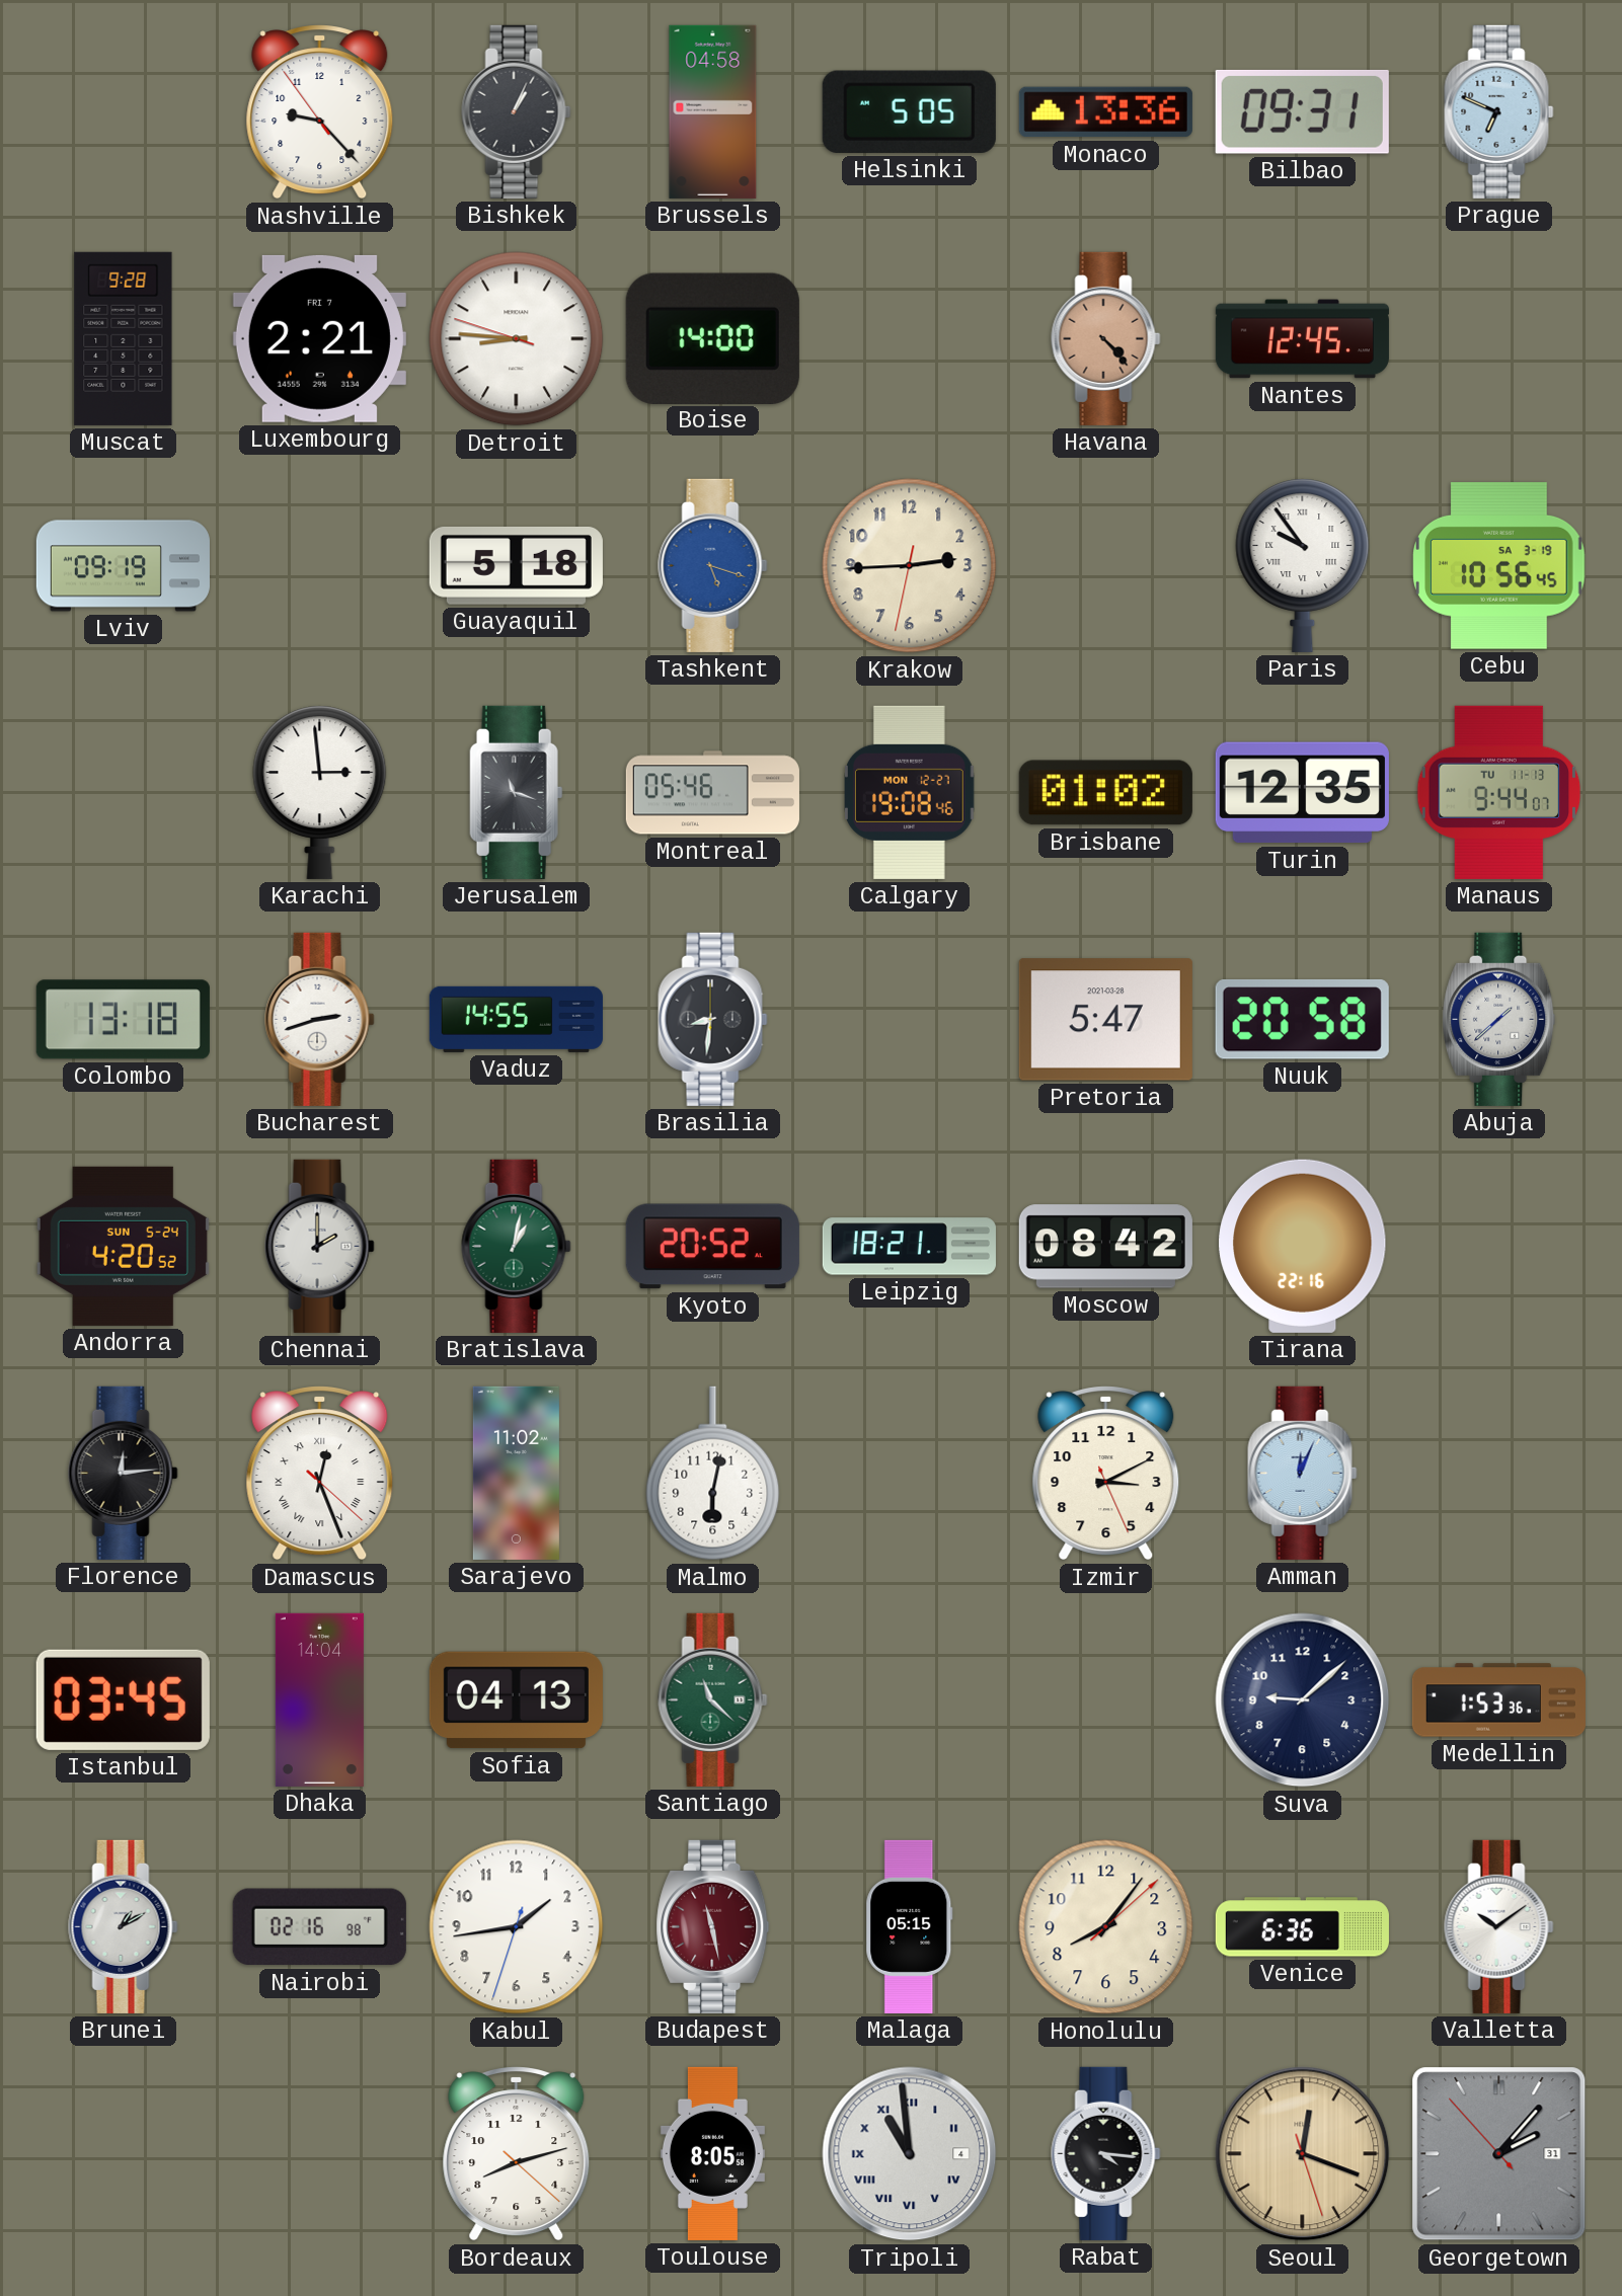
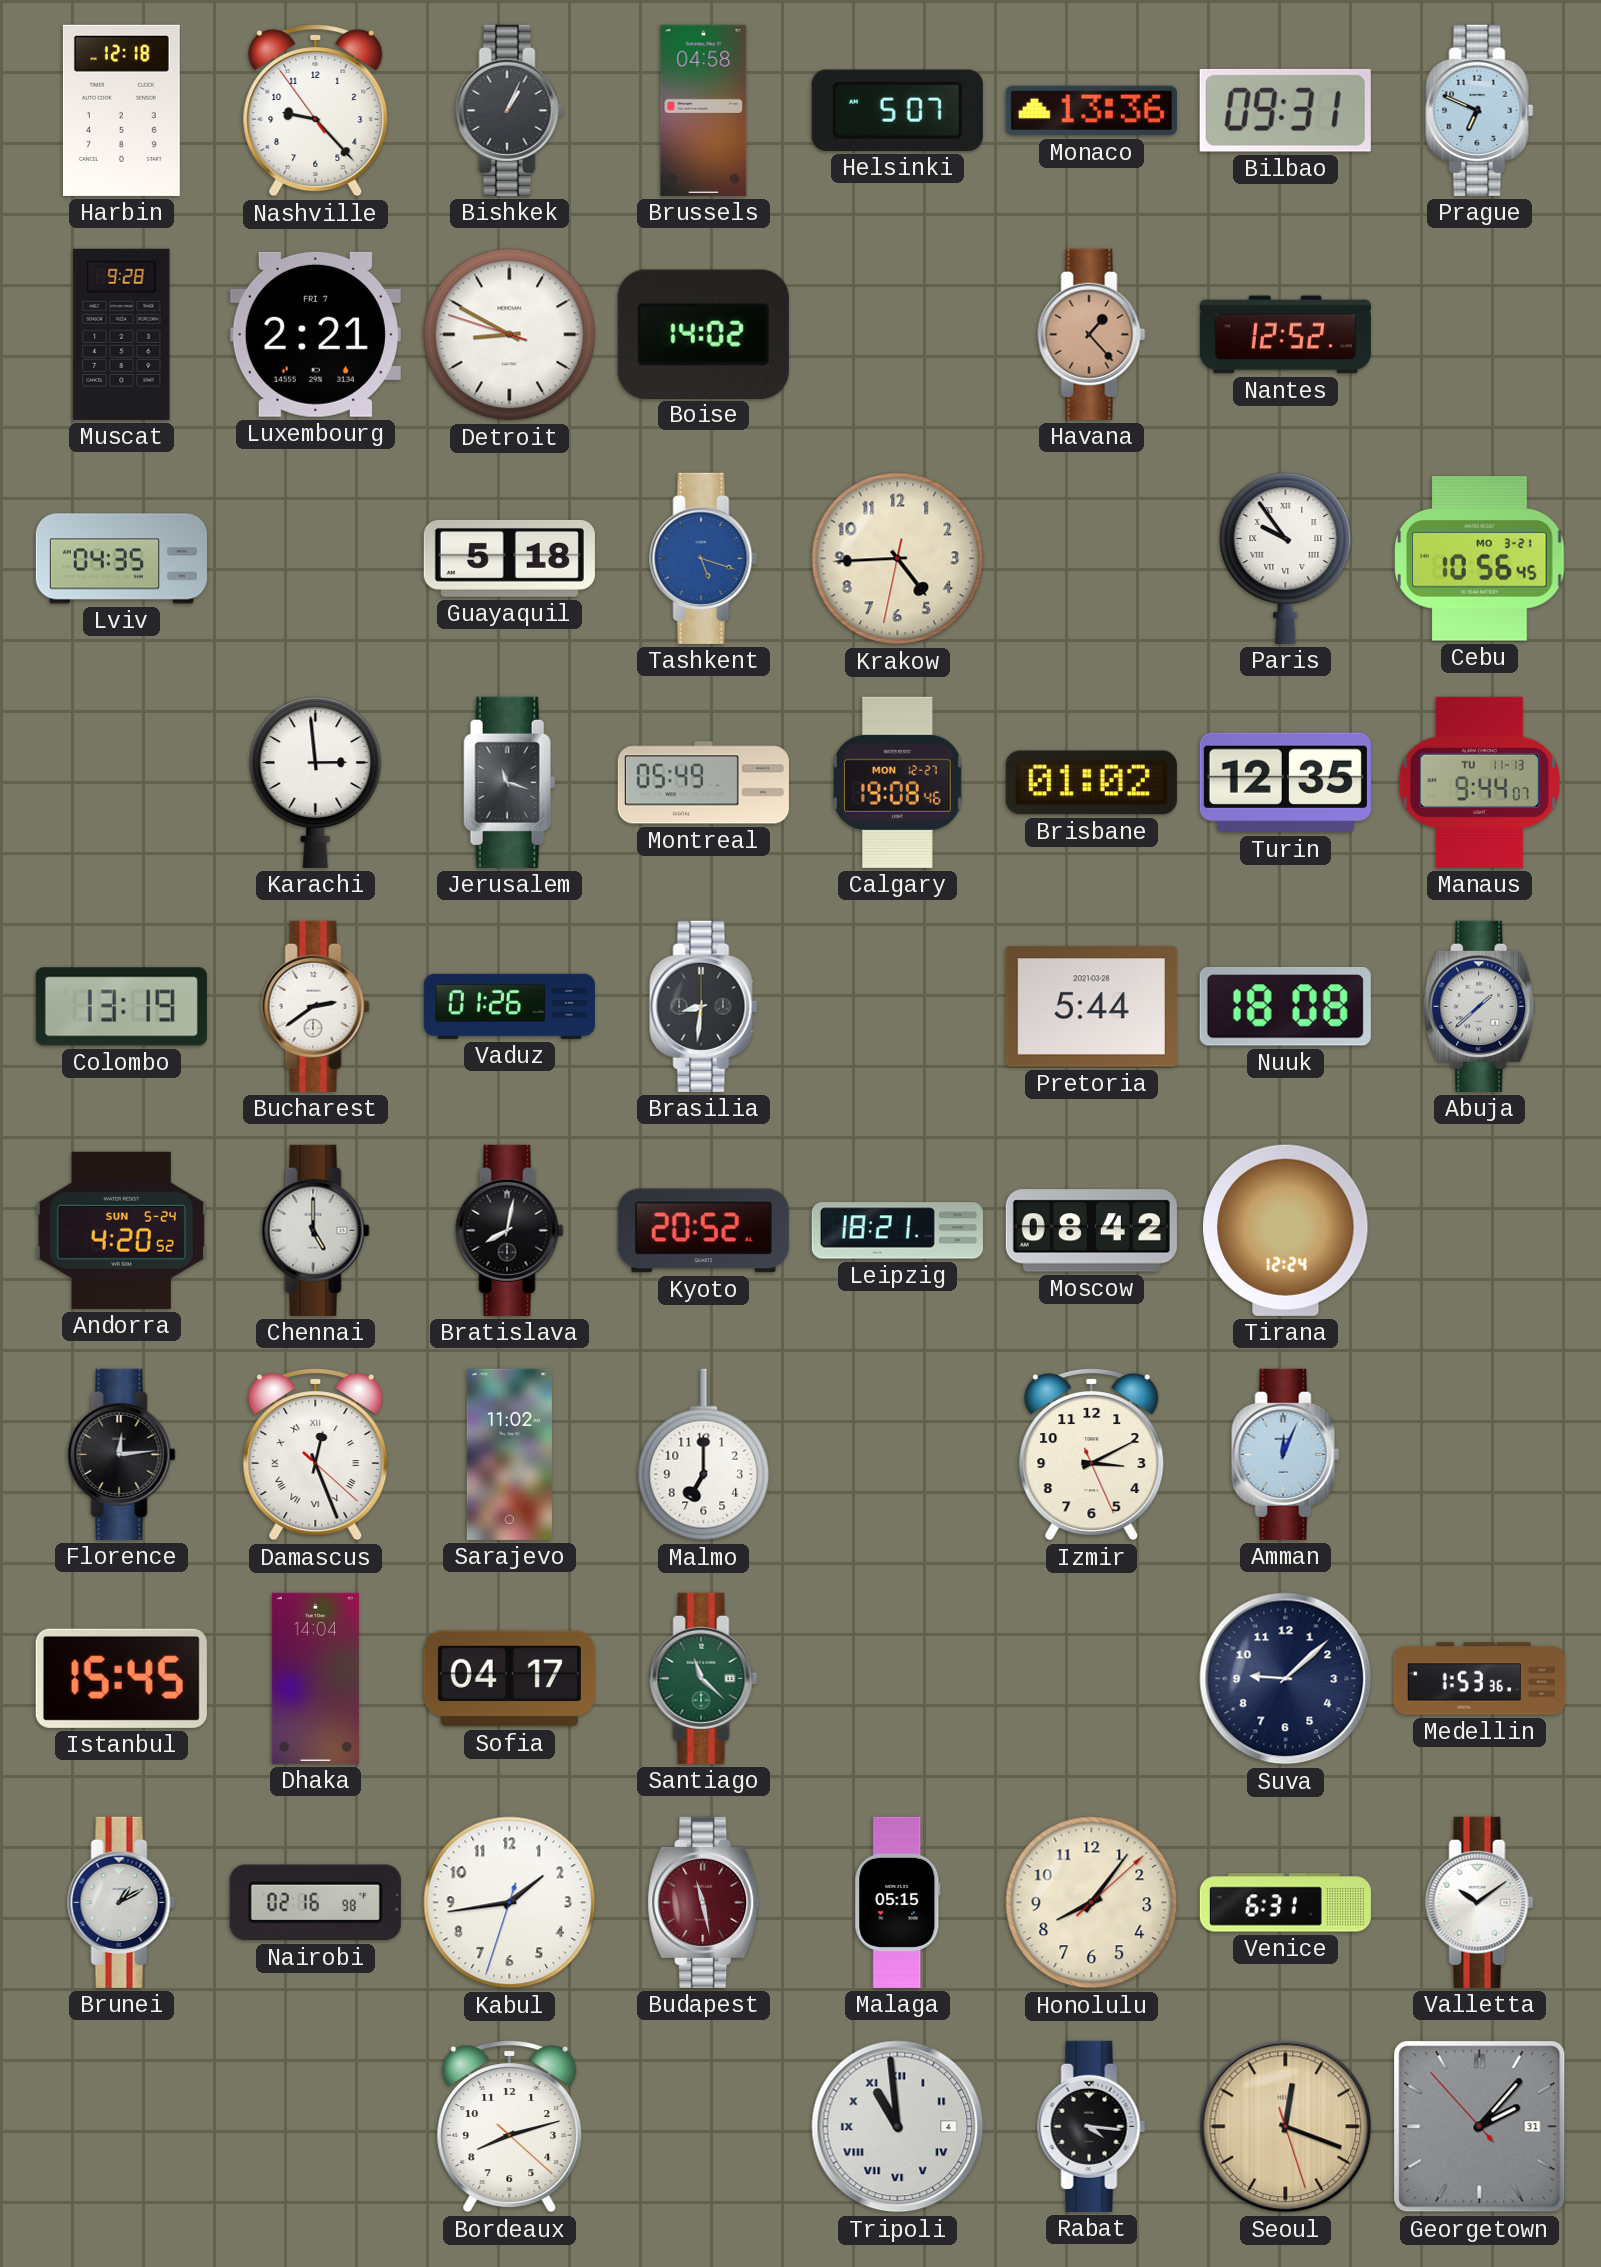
Harbin: none -> 12:18
Helsinki: 5:05 -> 5:07
Detroit: 8:45 -> 8:49
Boise: 14:00 -> 14:02
Havana: 4:23 -> 1:23
Nantes: 12:45 -> 12:52
Lviv: 09:19 -> 04:35
Krakow: 2:44 -> 4:44
Cebu date: SA 3-19 -> MO 3-21
Montreal: 05:46 -> 05:49
Colombo: 13:18 -> 13:19
Bucharest: 2:42 -> 2:39
Vaduz: 14:55 -> 01:26
Pretoria: 5:47 -> 5:44
Nuuk: 20:58 -> 18:08
Chennai: 2:00 -> 5:00
Bratislava: 1:02 -> 8:02
Bratislava dial: green -> black
Tirana: 22:16 -> 12:24
Malmo: 6:02 -> 7:00
Istanbul: 03:45 -> 15:45
Sofia: 04:13 -> 04:17
Venice: 6:36 -> 6:31
Toulouse: 8:05 -> none
